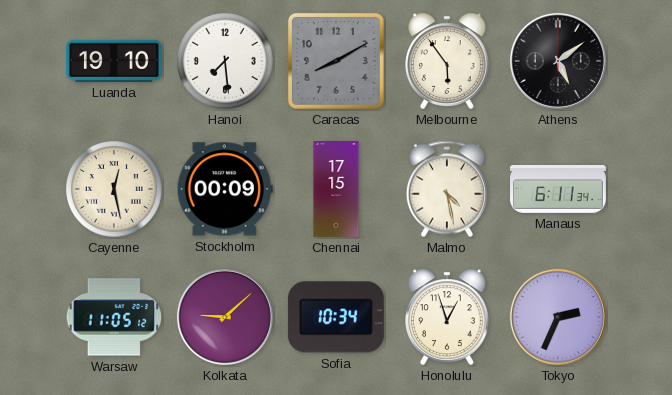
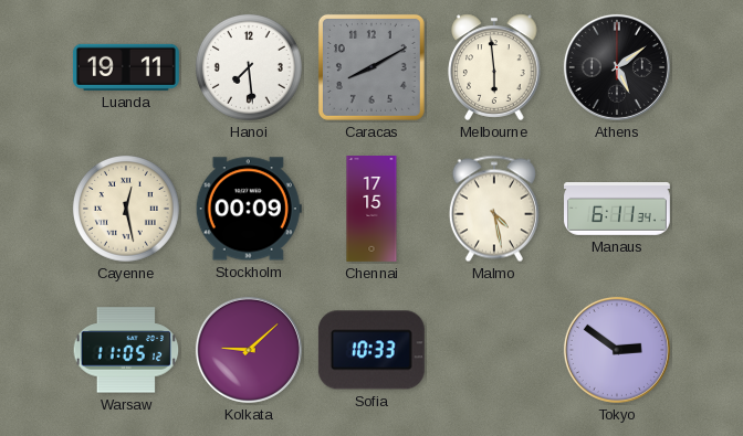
Luanda: 19:10 -> 19:11
Melbourne: 5:54 -> 5:59
Sofia: 10:34 -> 10:33
Honolulu: 12:57 -> none
Tokyo: 2:34 -> 2:51
